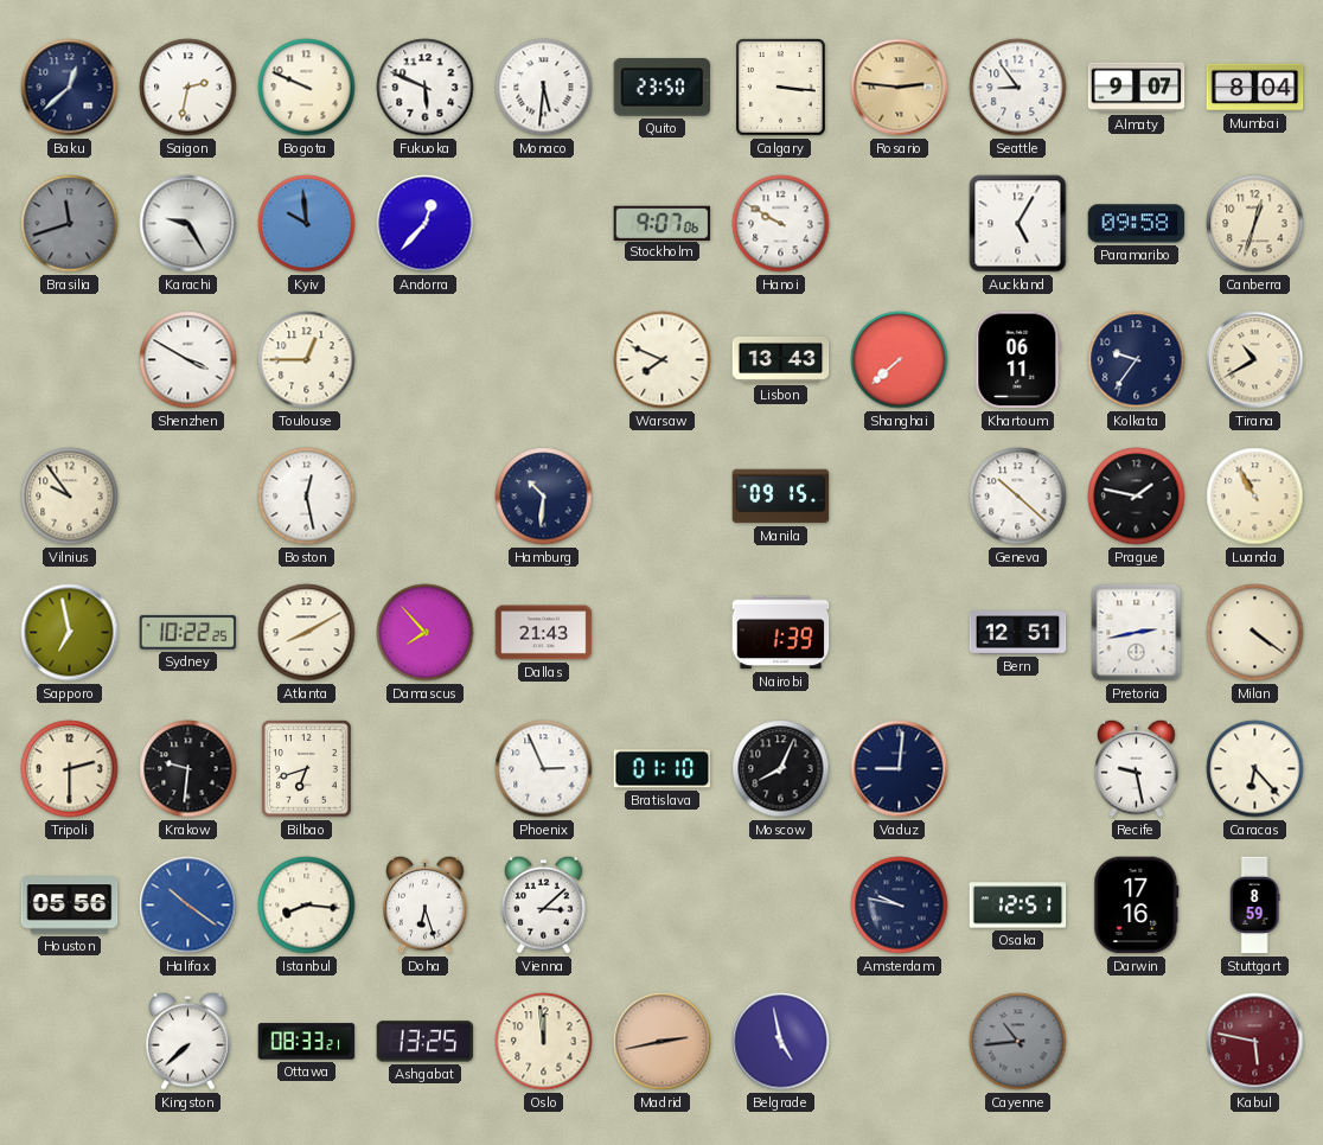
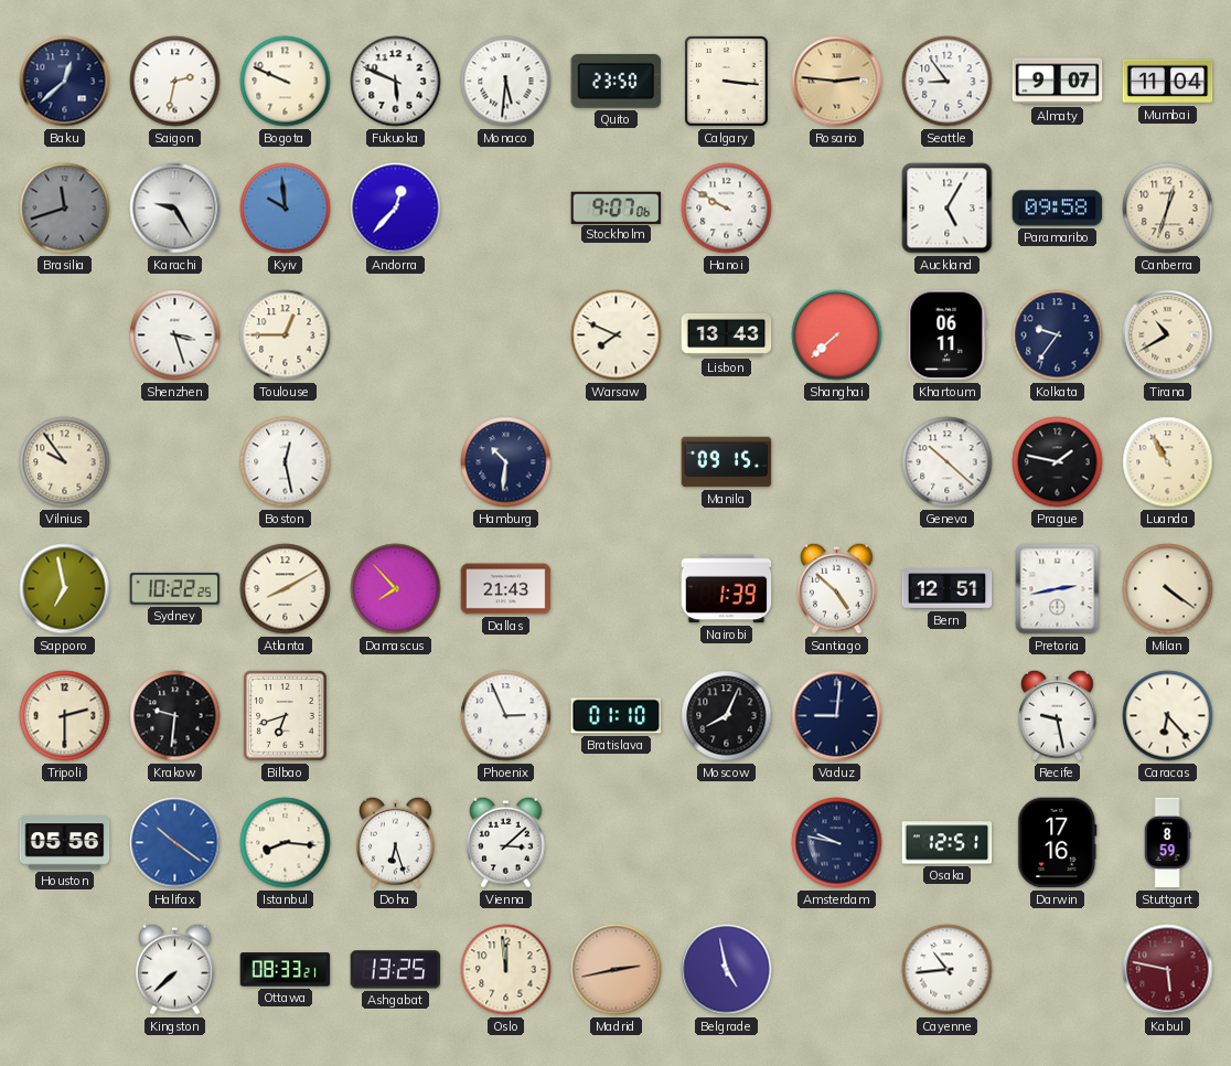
Mumbai: 8:04 -> 11:04
Shenzhen: 3:50 -> 3:27
Santiago: none -> 4:52
Cayenne dial: grey -> white
